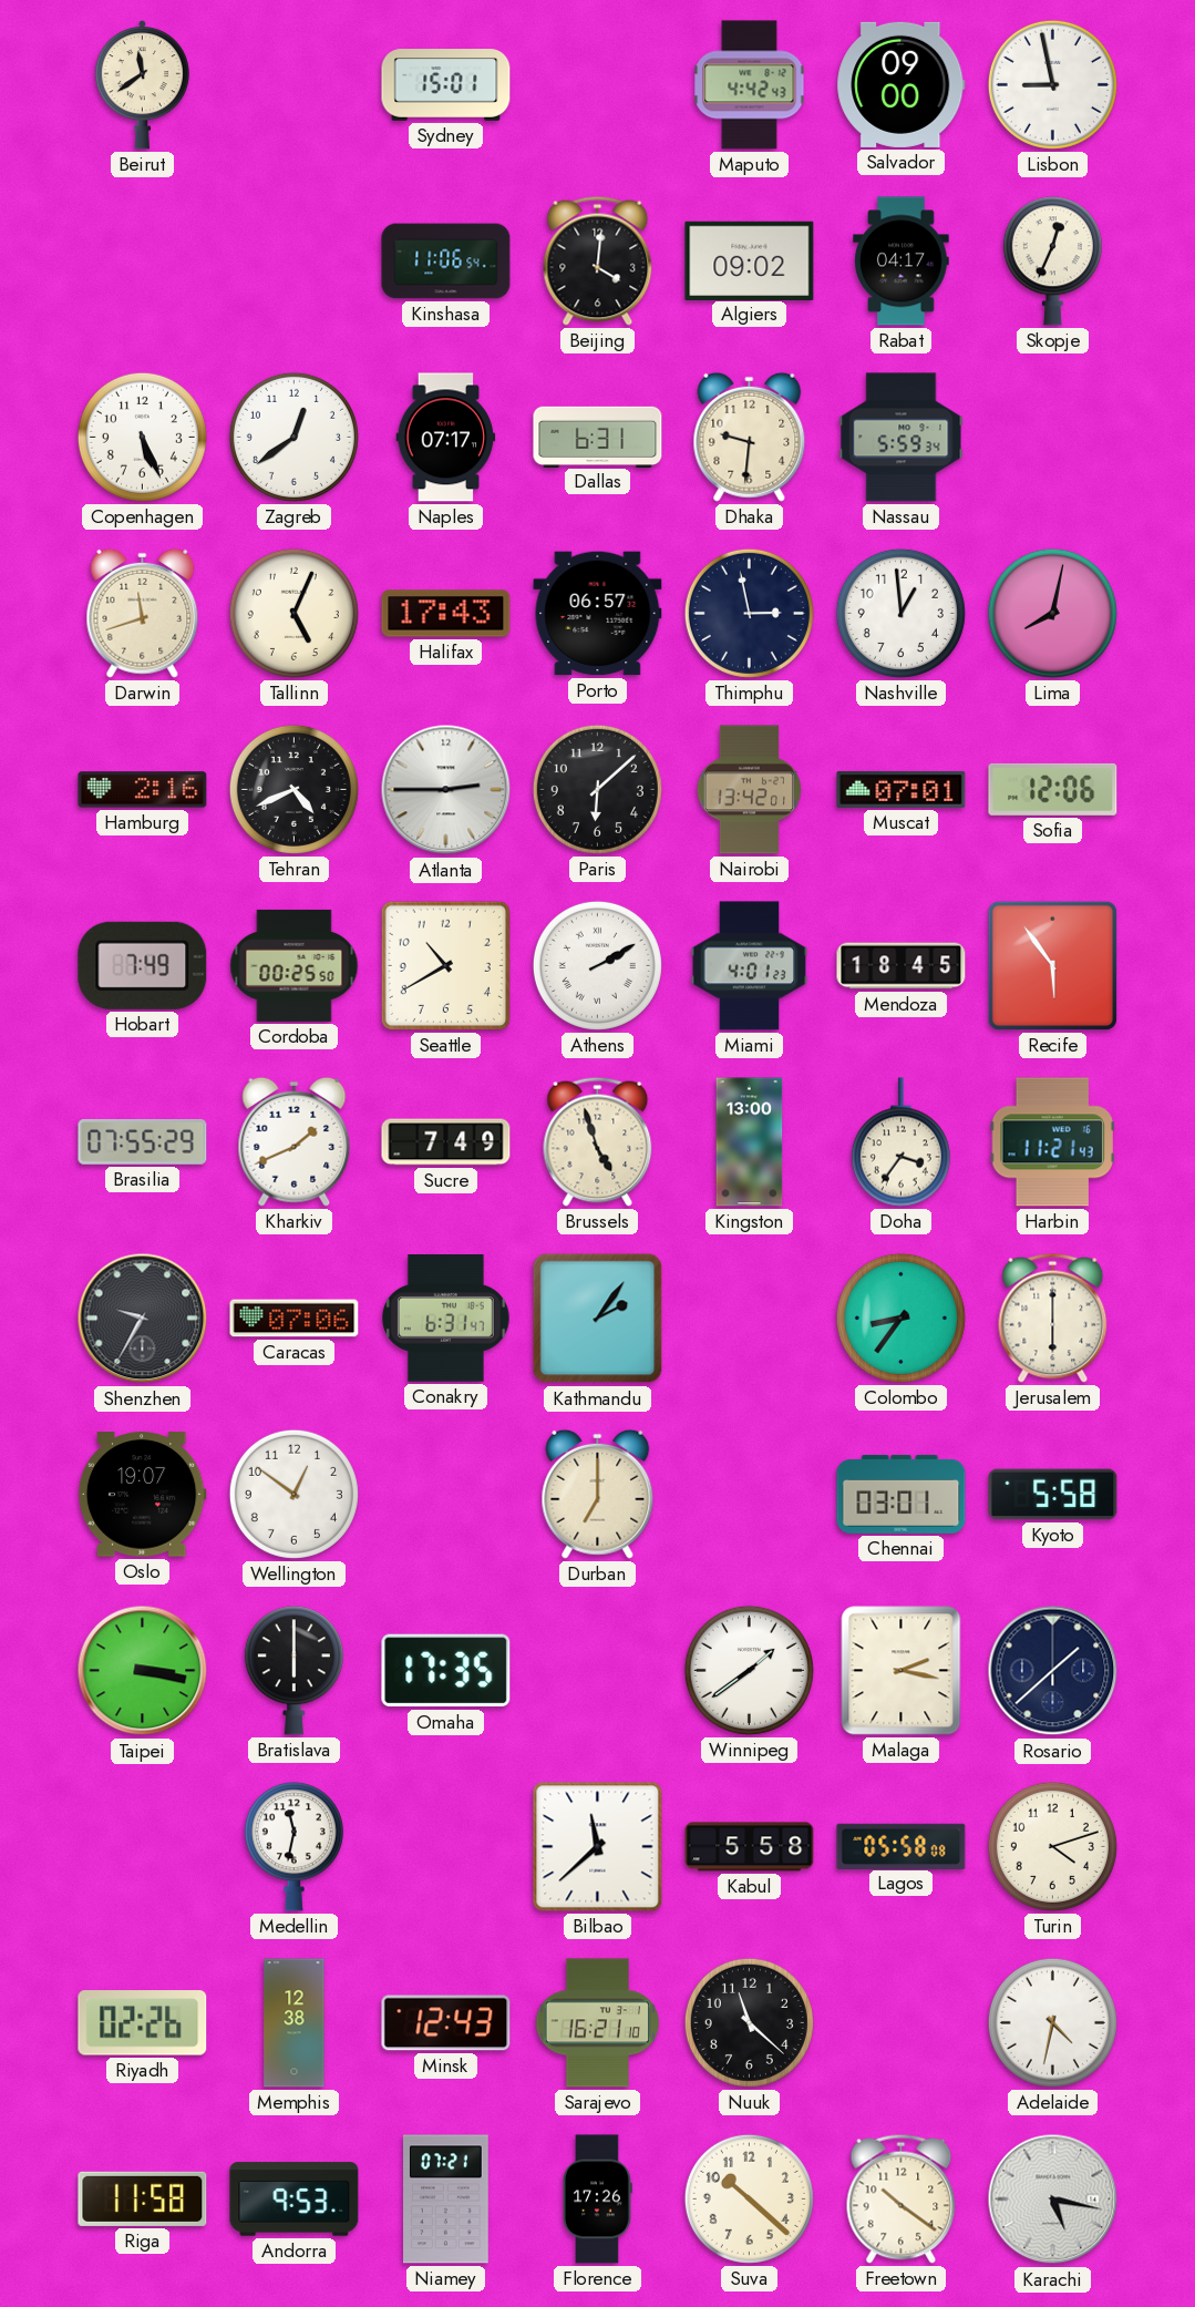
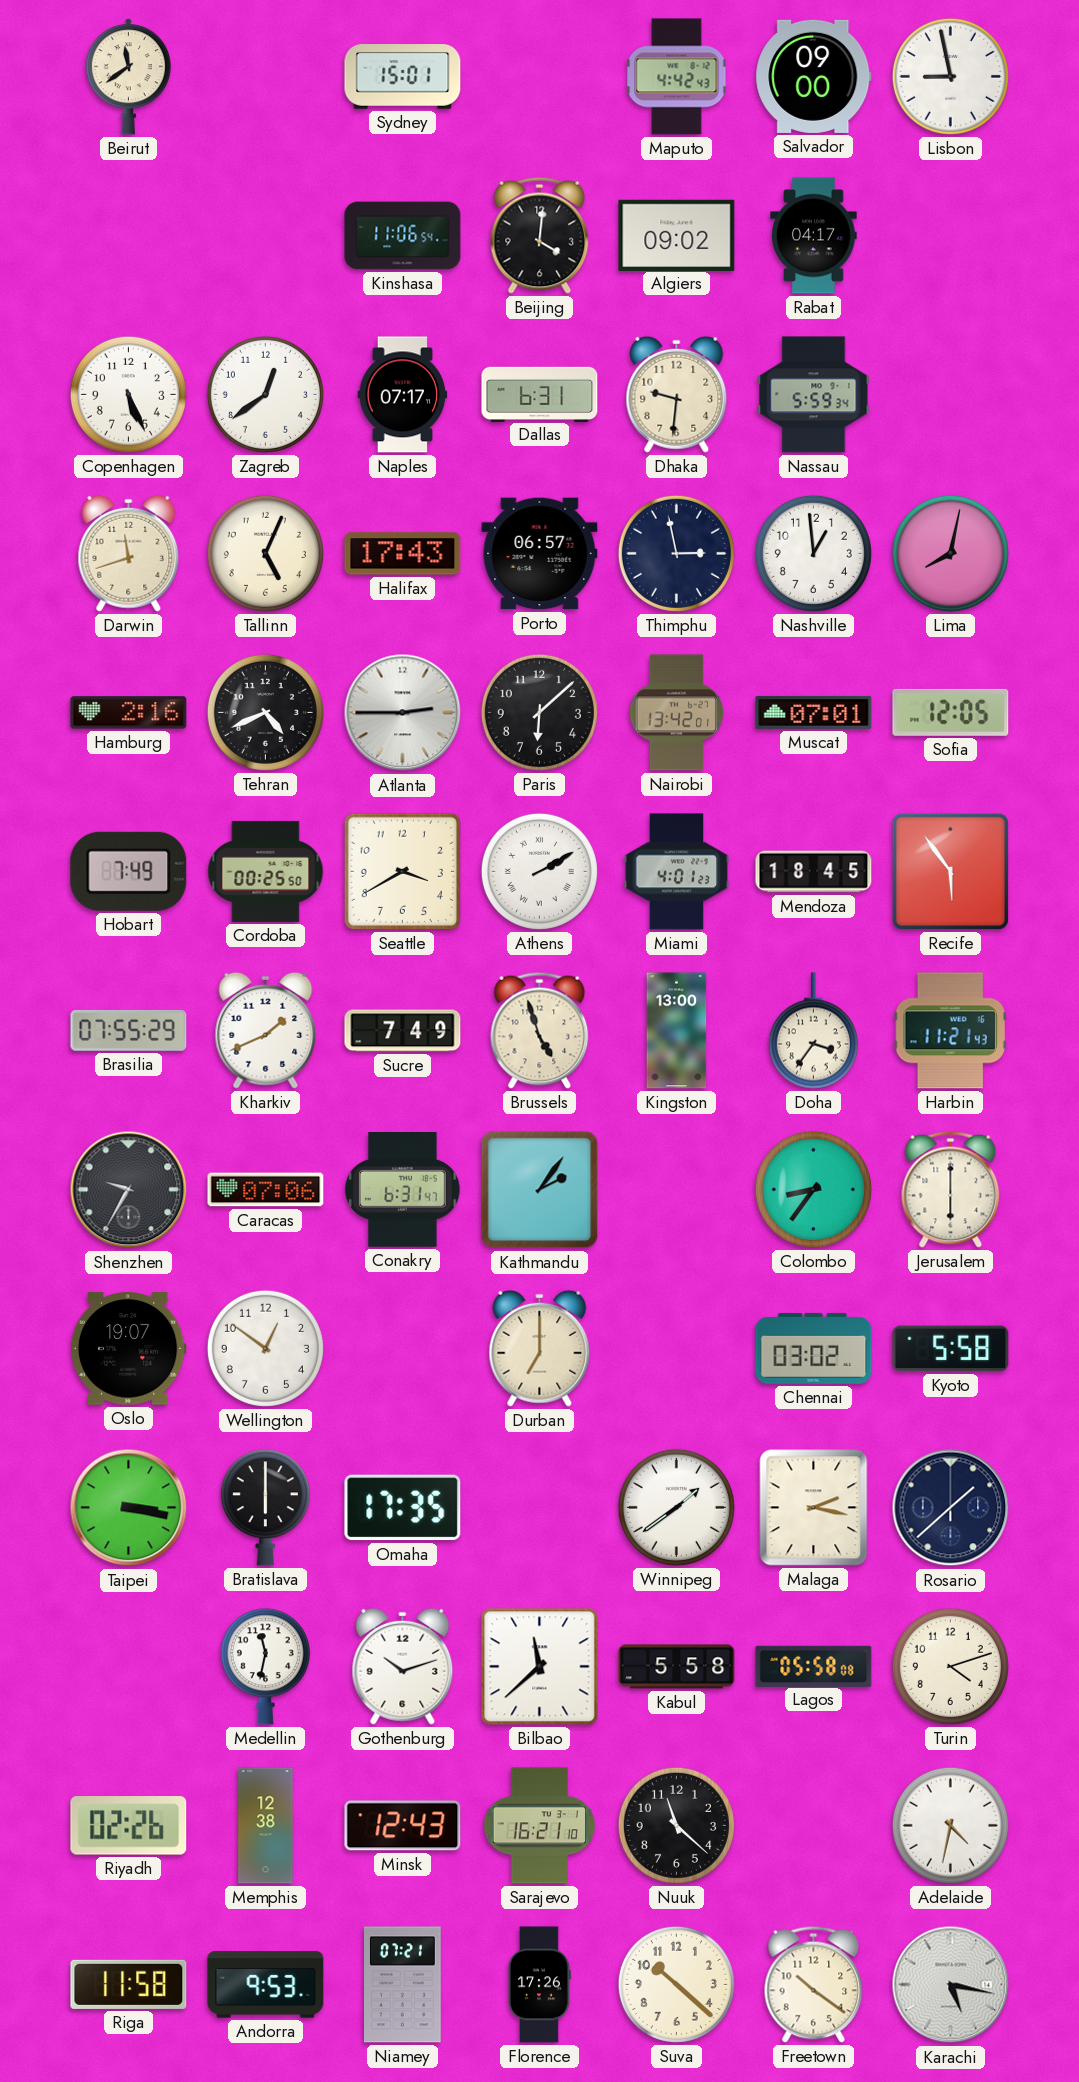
Skopje: 12:34 -> none
Sofia: 12:06 -> 12:05
Seattle: 10:40 -> 3:40
Chennai: 03:01 -> 03:02
Gothenburg: none -> 10:12
